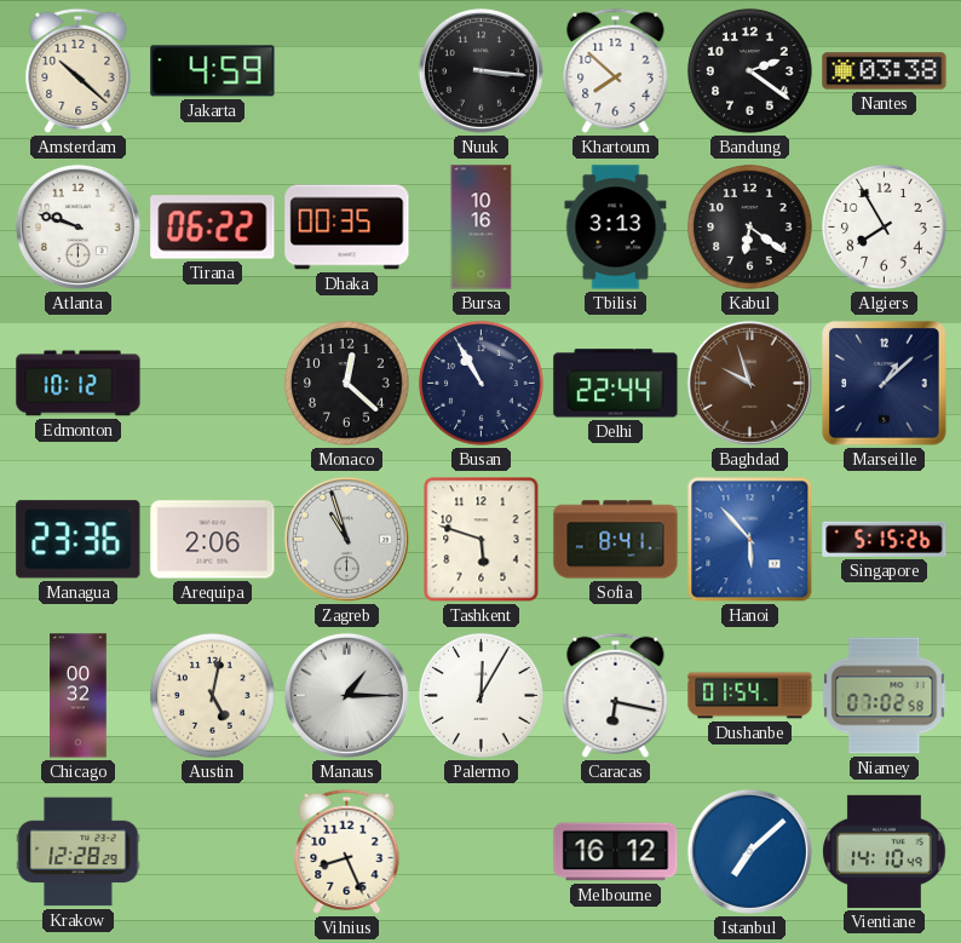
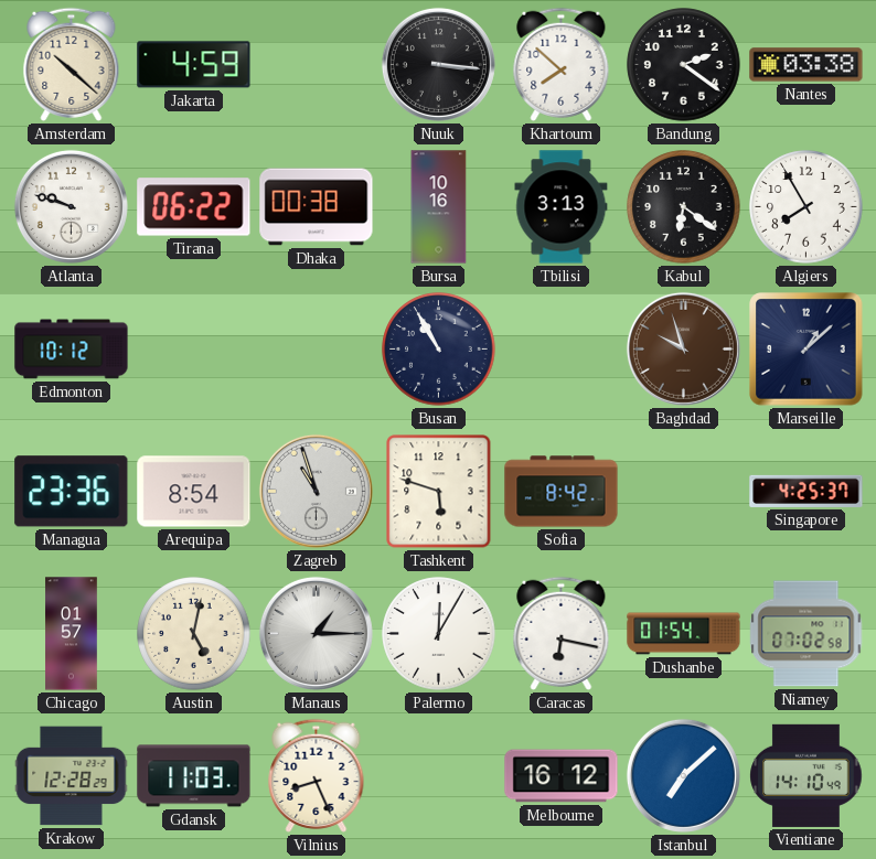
Dhaka: 00:35 -> 00:38
Monaco: 12:22 -> none
Delhi: 22:44 -> none
Arequipa: 2:06 -> 8:54
Sofia: 8:41 -> 8:42
Hanoi: 5:53 -> none
Singapore: 5:15 -> 4:25
Chicago: 00:32 -> 01:57
Gdansk: none -> 11:03
